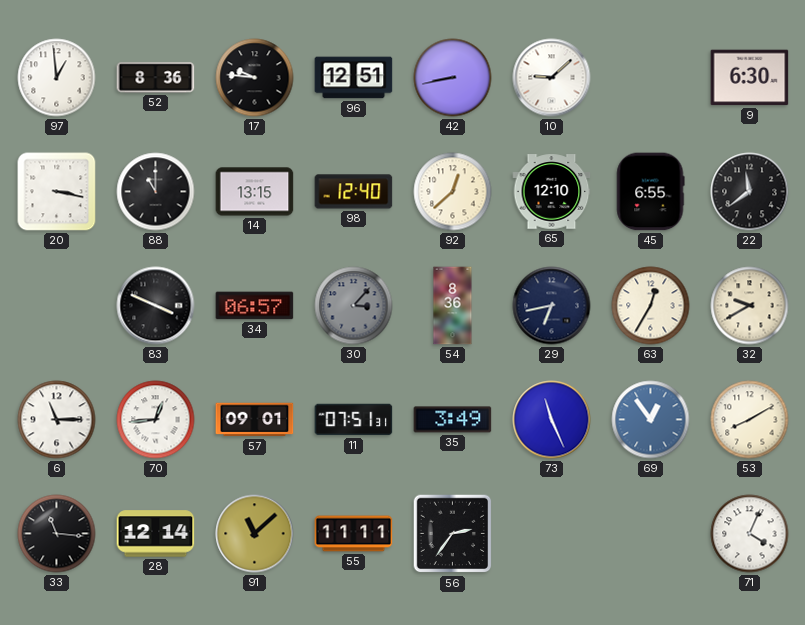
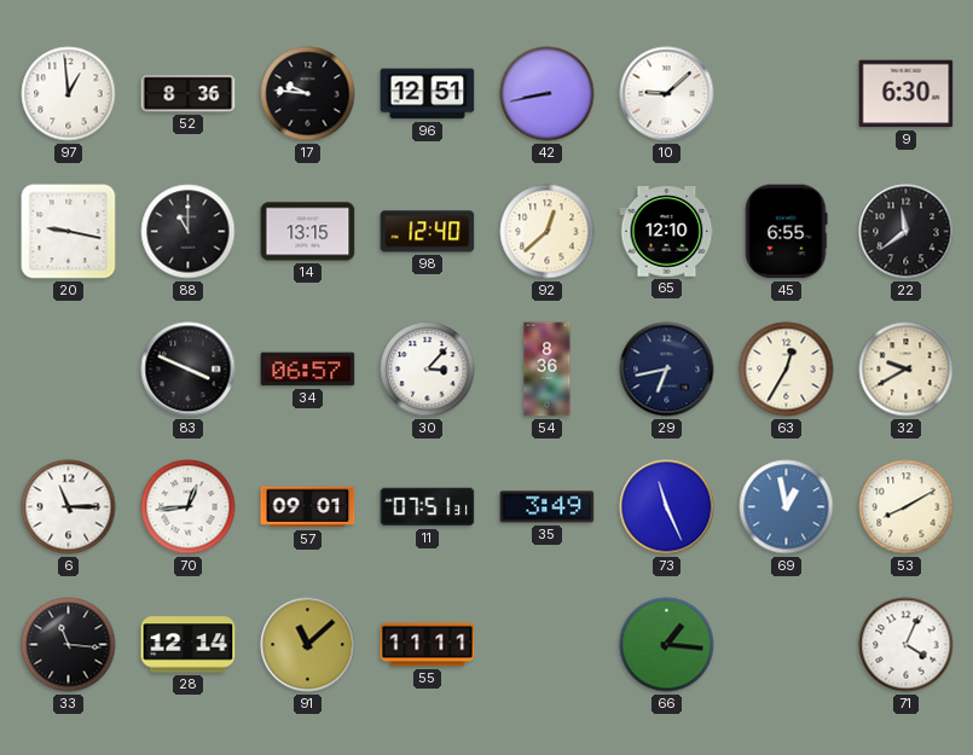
20: 3:17 -> 9:17
30 dial: grey -> white
69: 12:54 -> 12:58
56: 2:36 -> none
66: none -> 1:16
